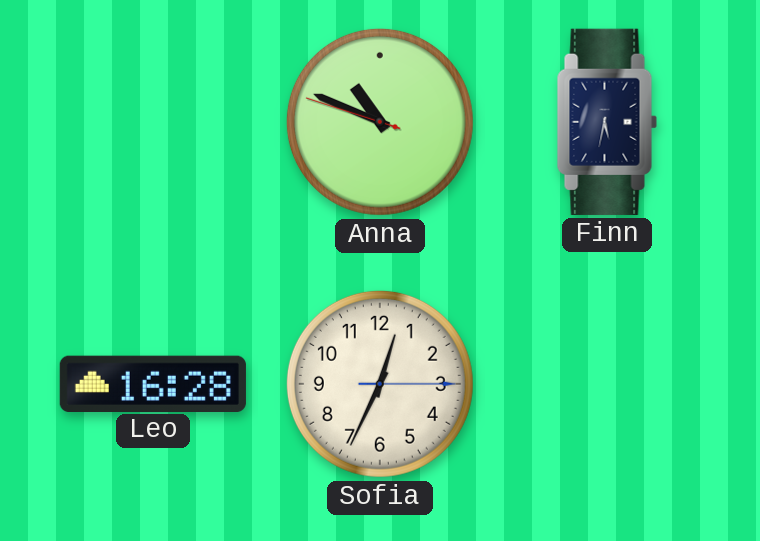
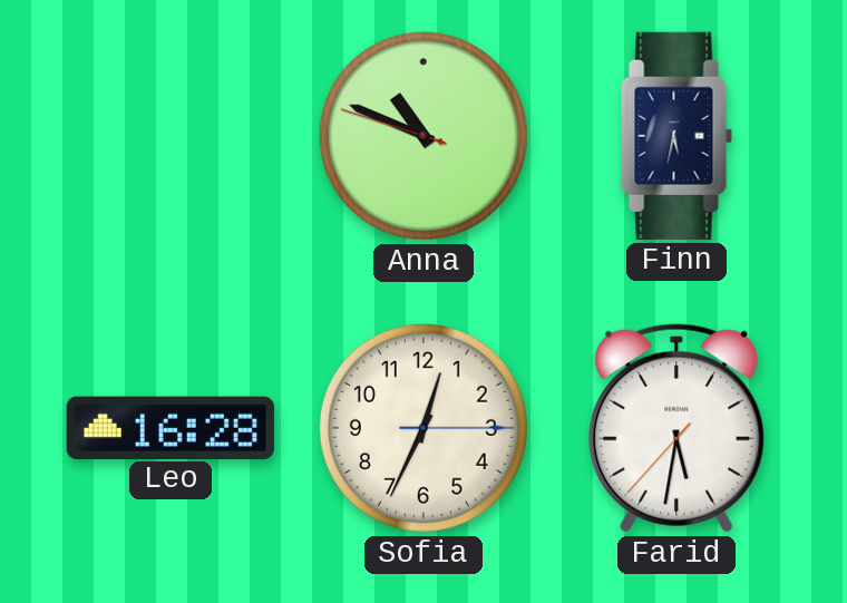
Farid: none -> 5:31
